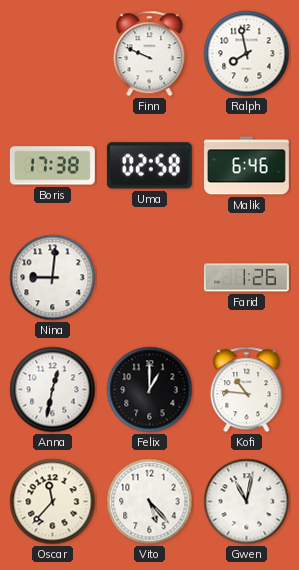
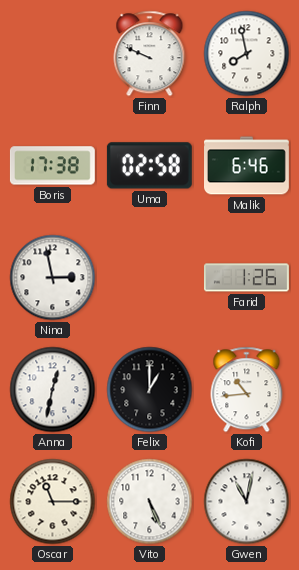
Nina: 9:01 -> 2:58
Kofi: 10:46 -> 10:44
Oscar: 11:37 -> 11:15
Vito: 5:23 -> 5:26
